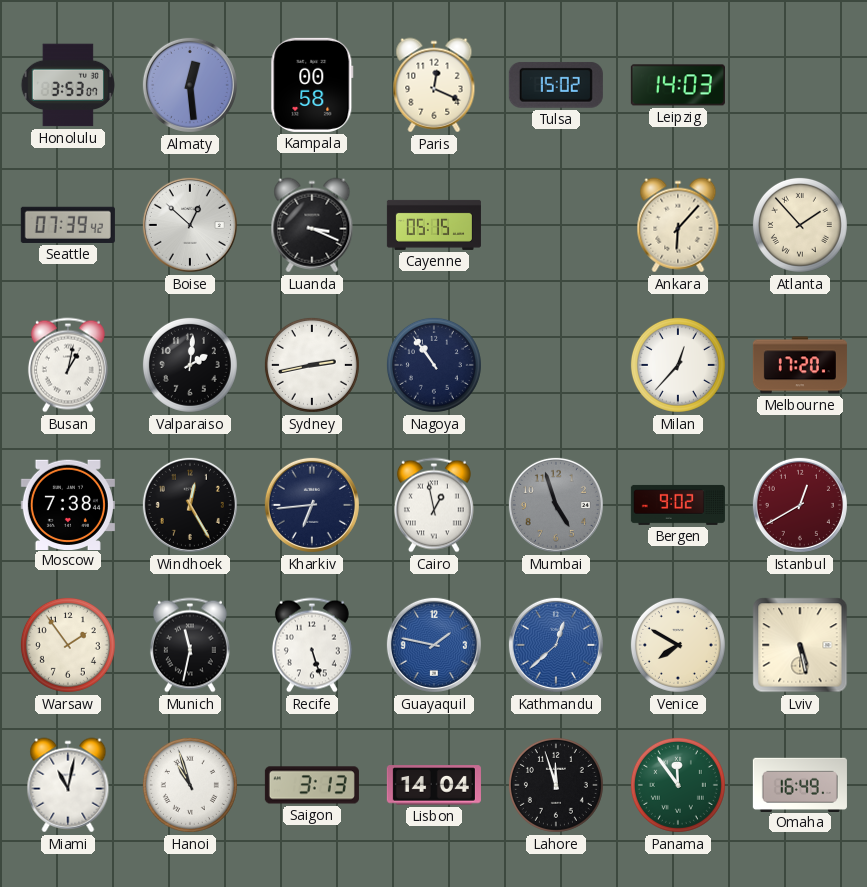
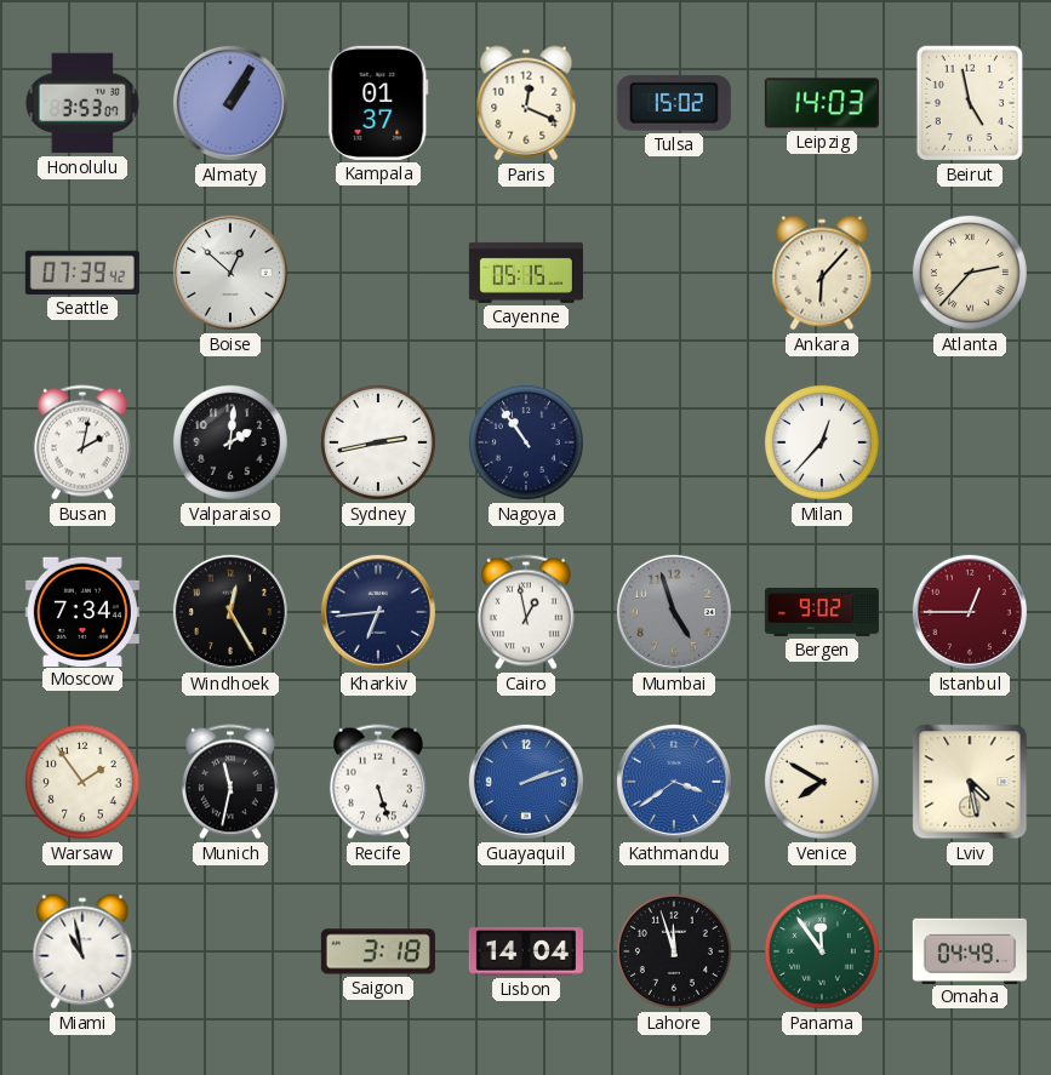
Almaty: 12:29 -> 1:05
Kampala: 00:58 -> 01:37
Beirut: none -> 4:58
Luanda: 3:19 -> none
Atlanta: 1:53 -> 2:37
Busan: 1:02 -> 2:02
Melbourne: 17:20 -> none
Moscow: 7:38 -> 7:34
Istanbul: 12:40 -> 12:45
Guayaquil: 1:47 -> 2:12
Kathmandu: 12:38 -> 3:39
Lviv: 5:28 -> 4:28
Miami: 11:02 -> 10:58
Hanoi: 10:57 -> none
Saigon: 3:13 -> 3:18
Omaha: 16:49 -> 04:49
